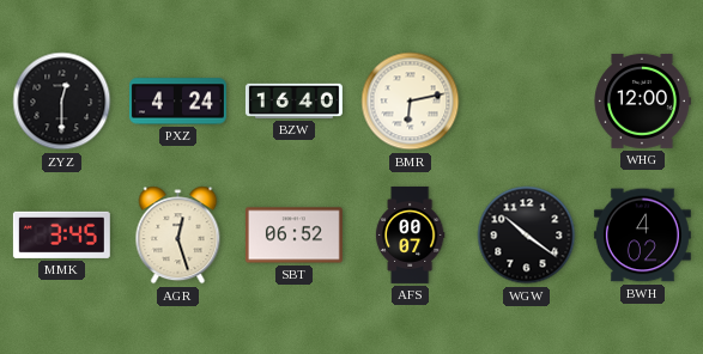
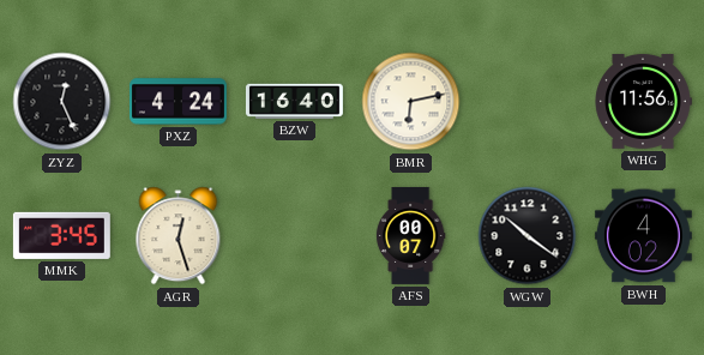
ZYZ: 12:30 -> 12:26
WHG: 12:00 -> 11:56
SBT: 06:52 -> none
